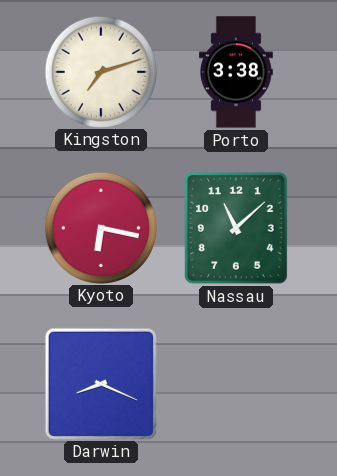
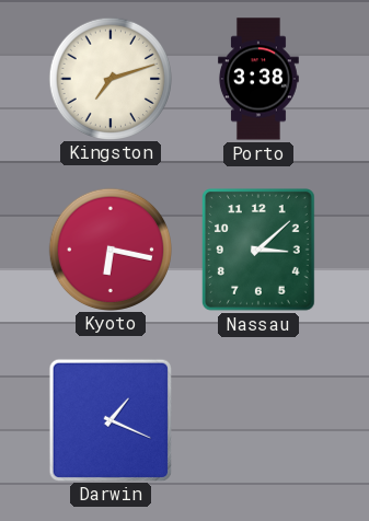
Nassau: 11:08 -> 3:08
Darwin: 8:19 -> 1:19
